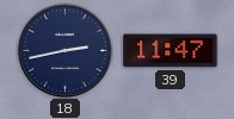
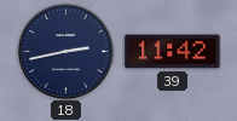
39: 11:47 -> 11:42
